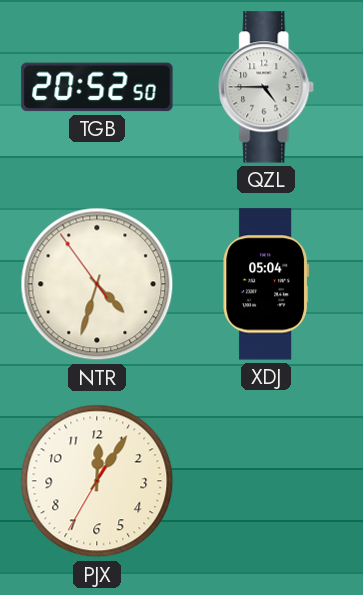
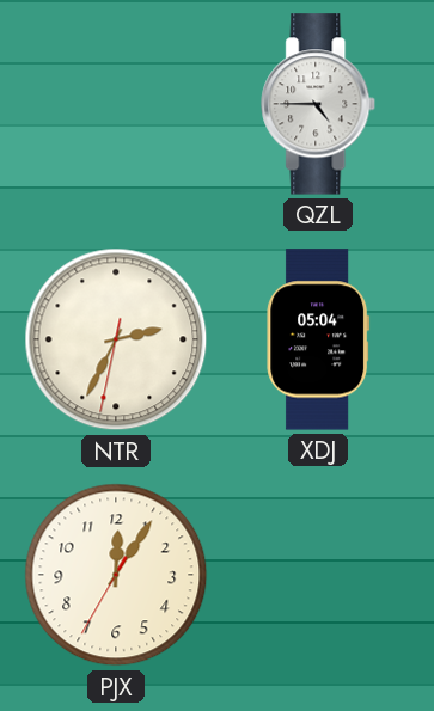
TGB: 20:52 -> none
NTR: 4:32 -> 2:34
